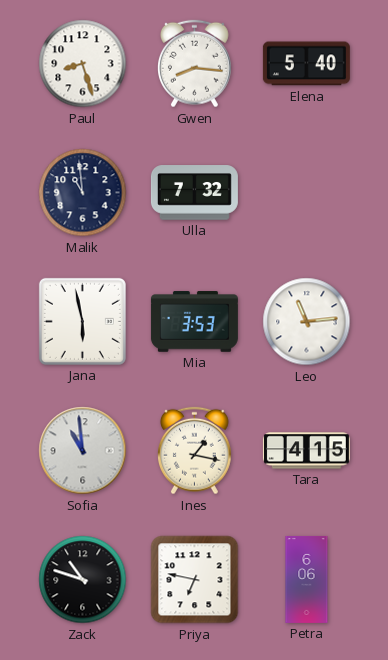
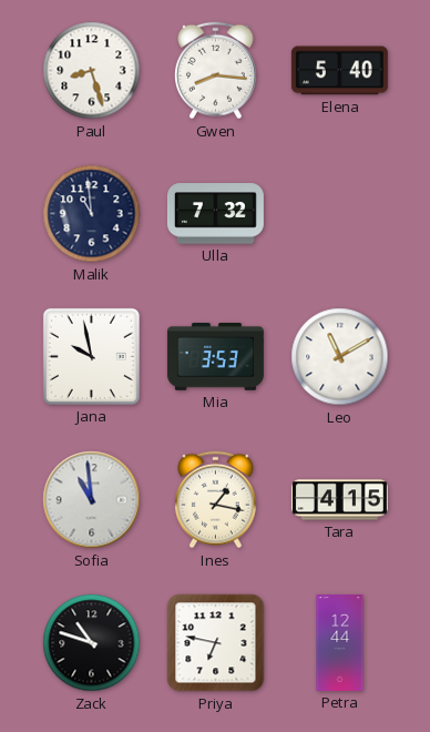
Jana: 5:58 -> 9:58
Leo: 11:14 -> 11:10
Petra: 6:06 -> 12:44
